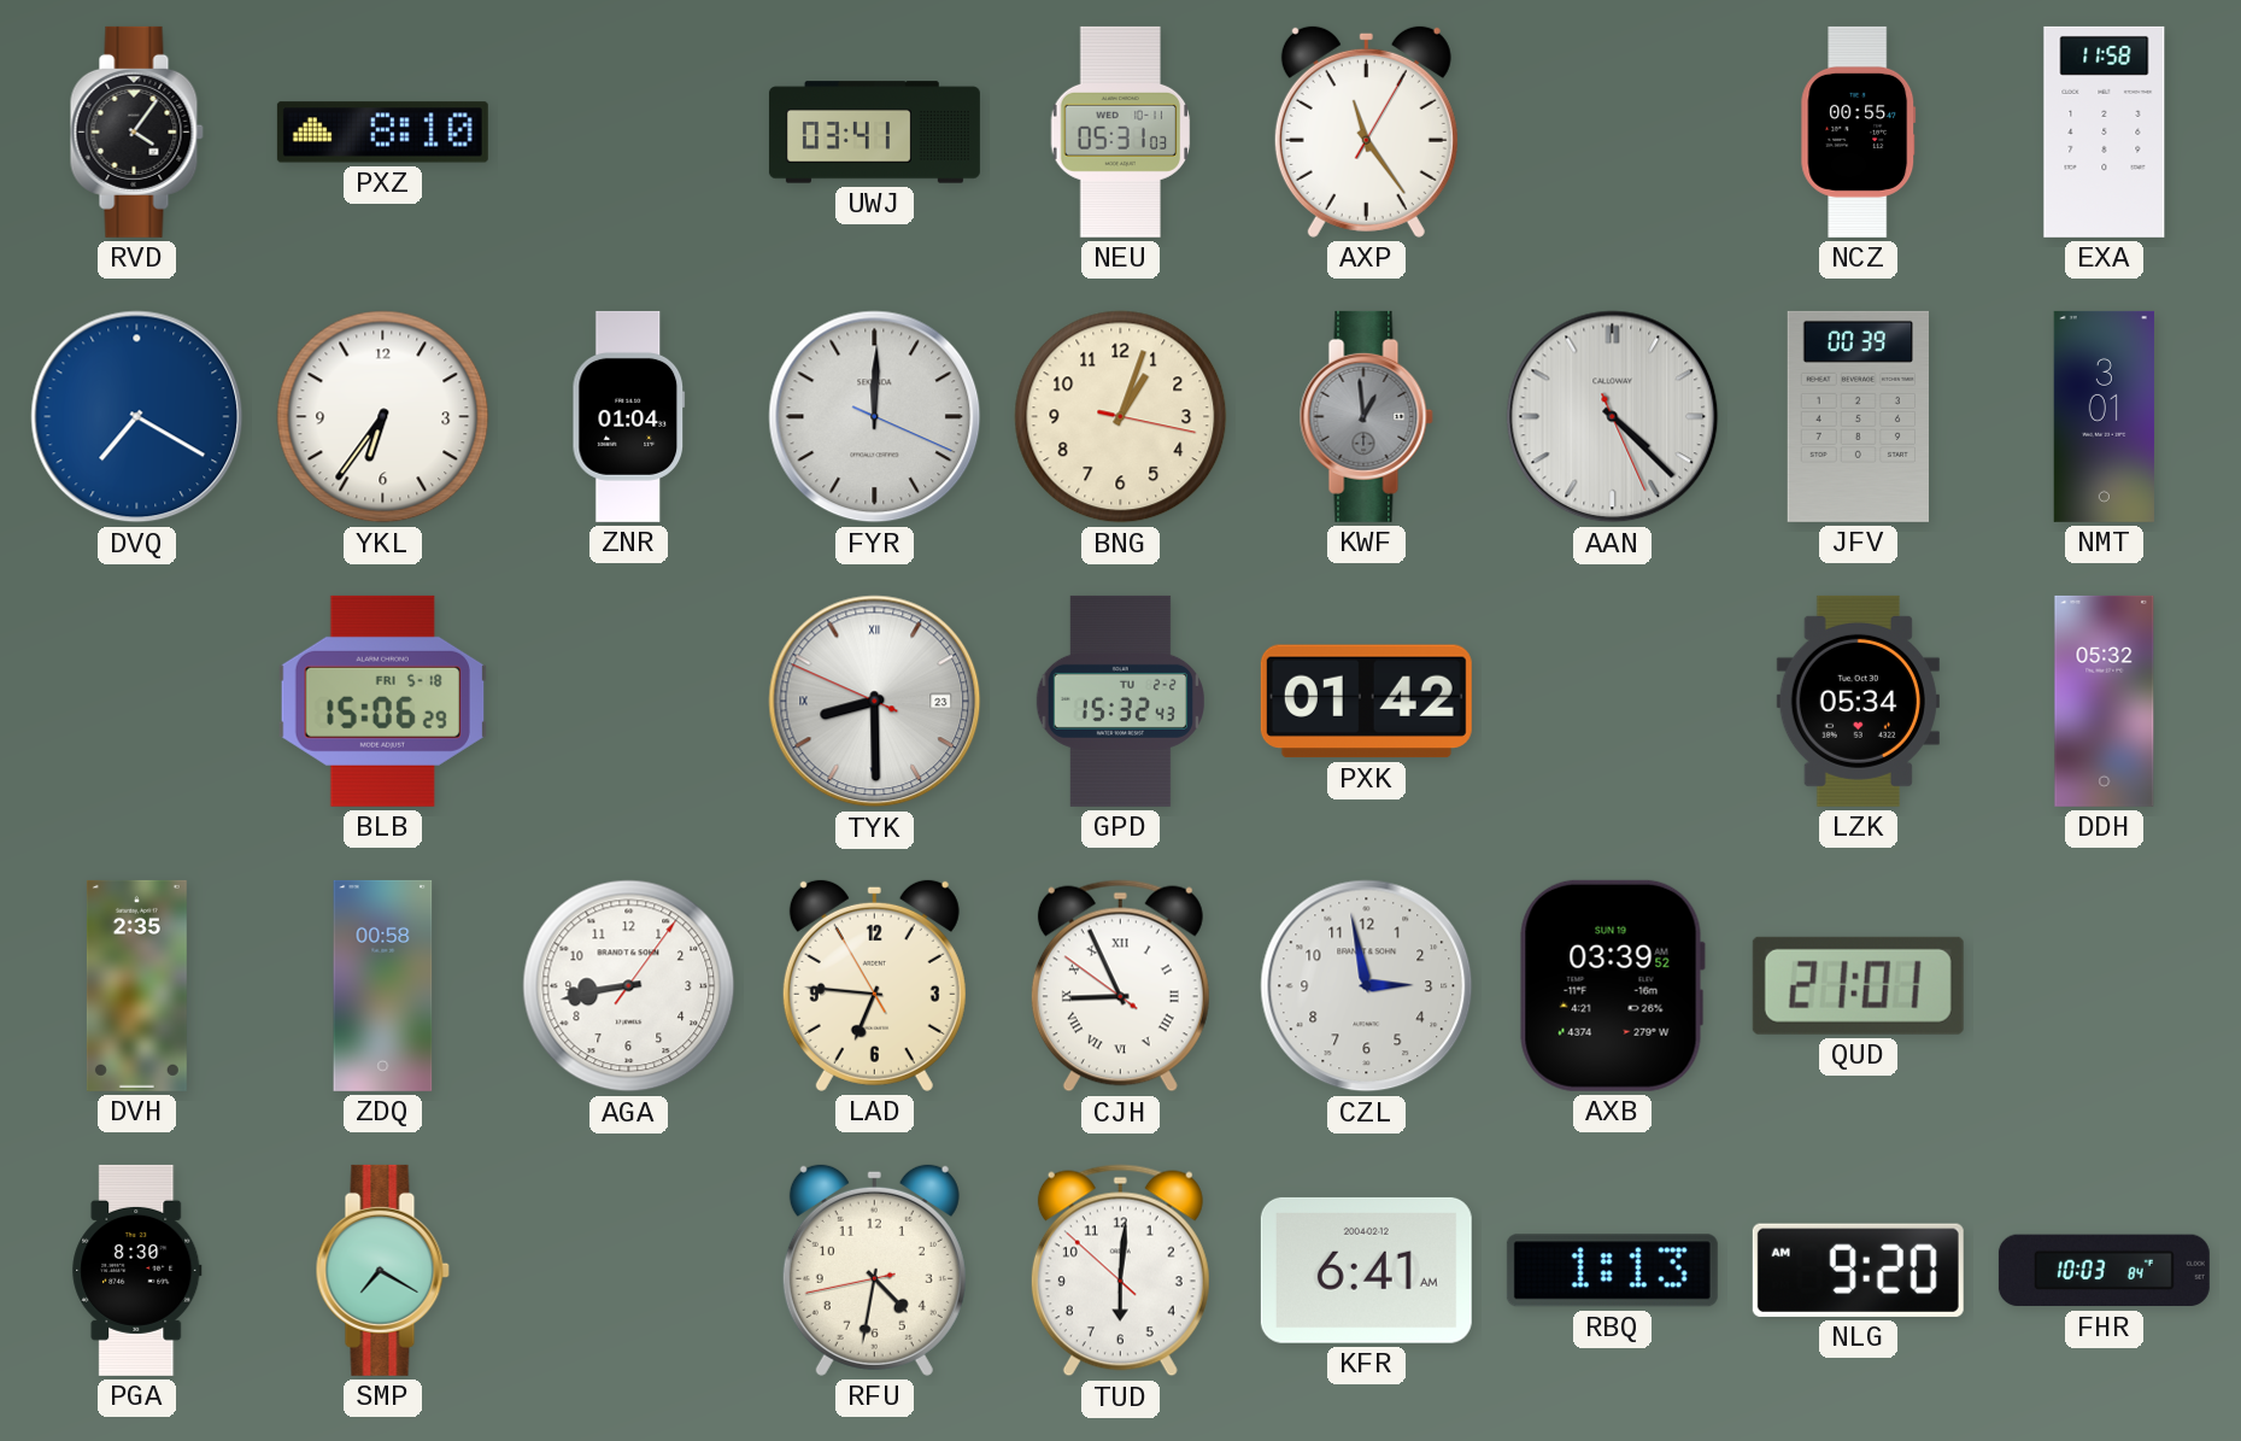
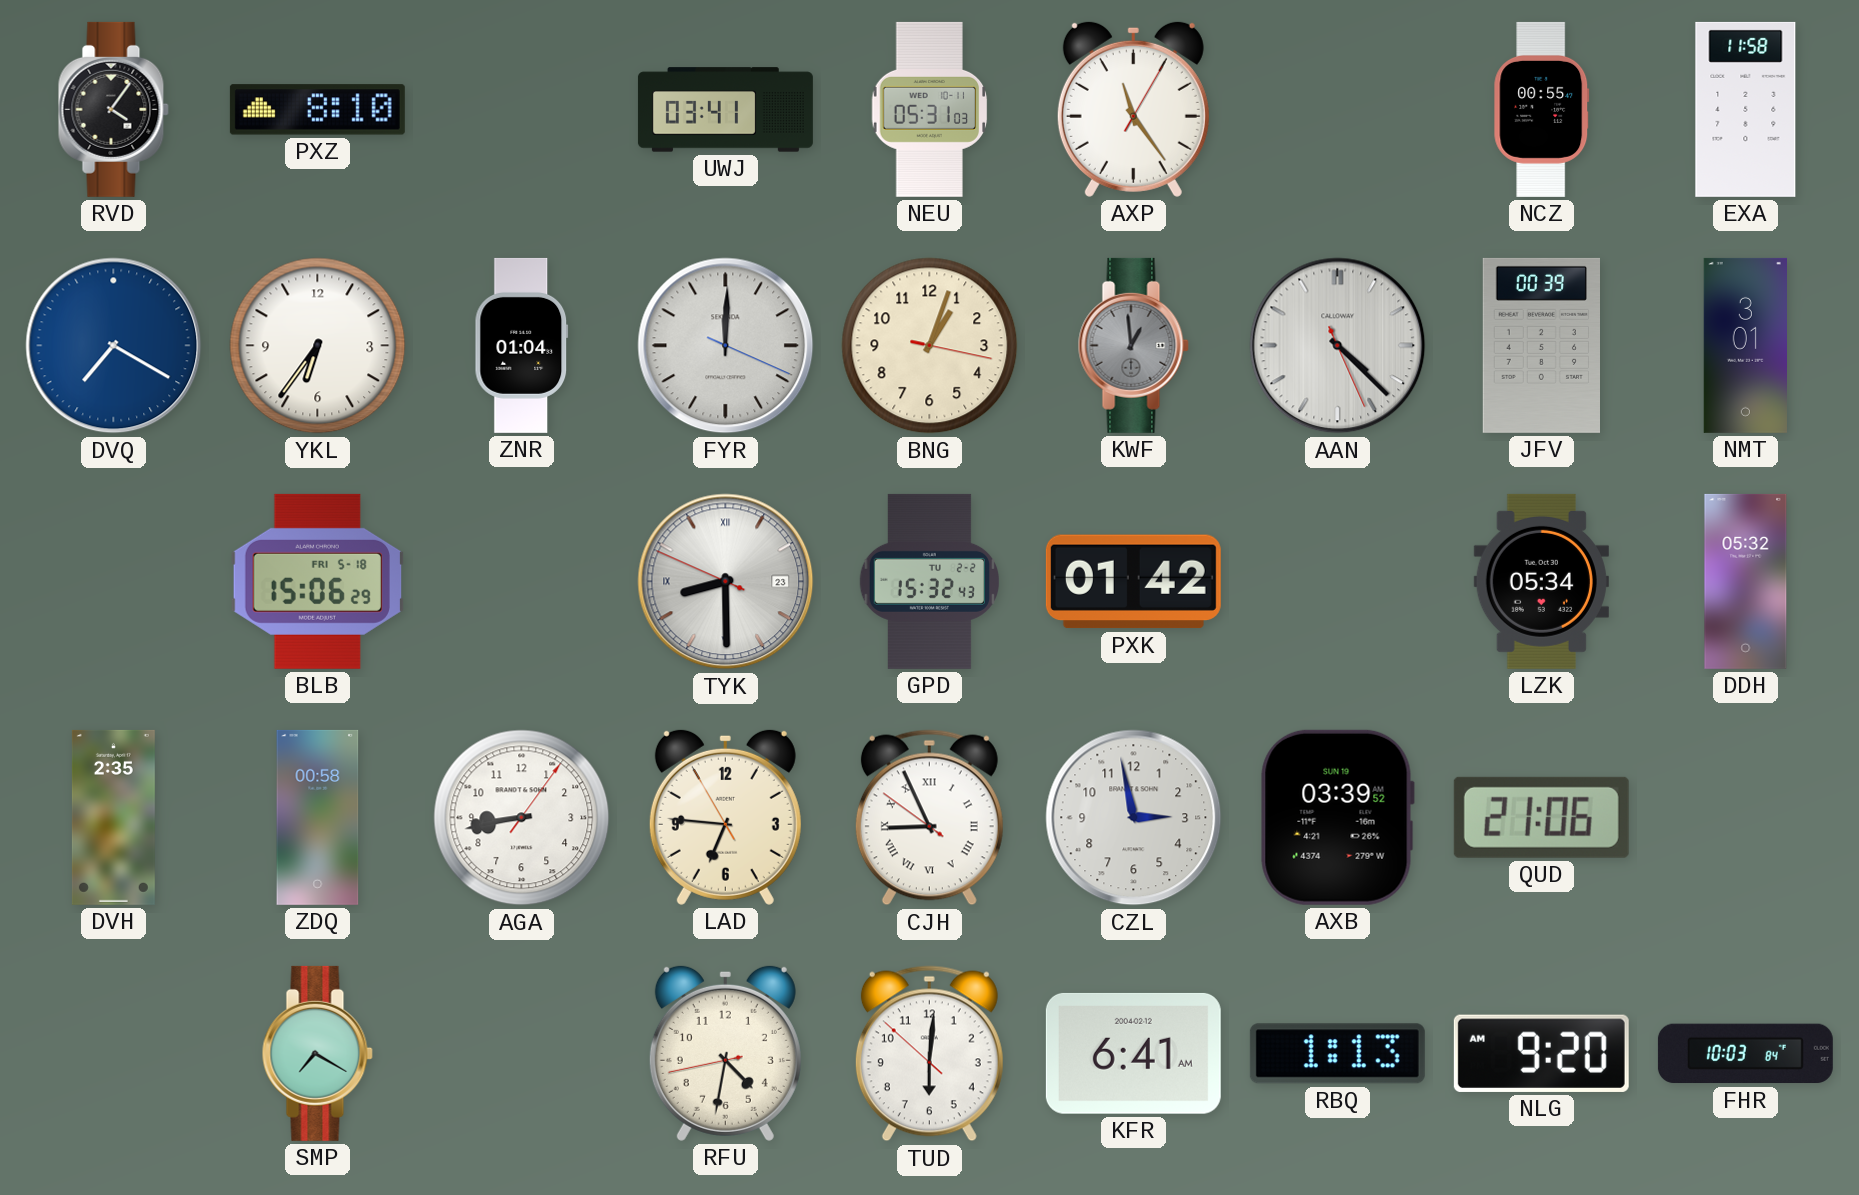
QUD: 21:01 -> 21:06
PGA: 8:30 -> none
